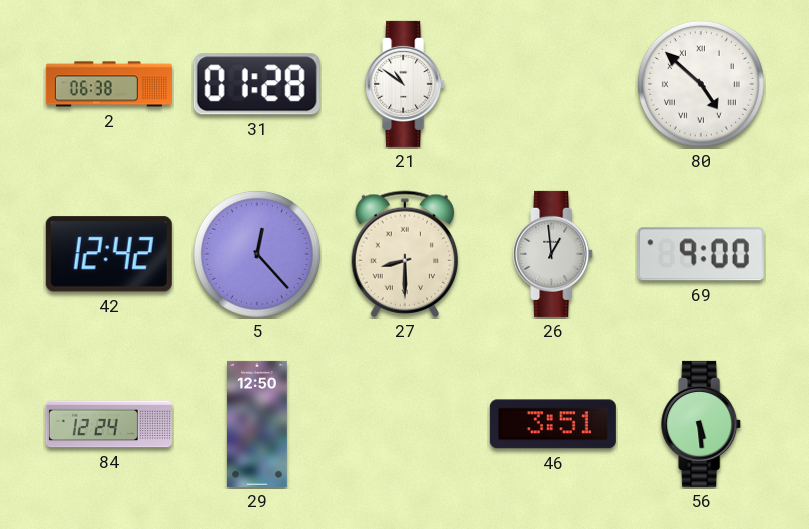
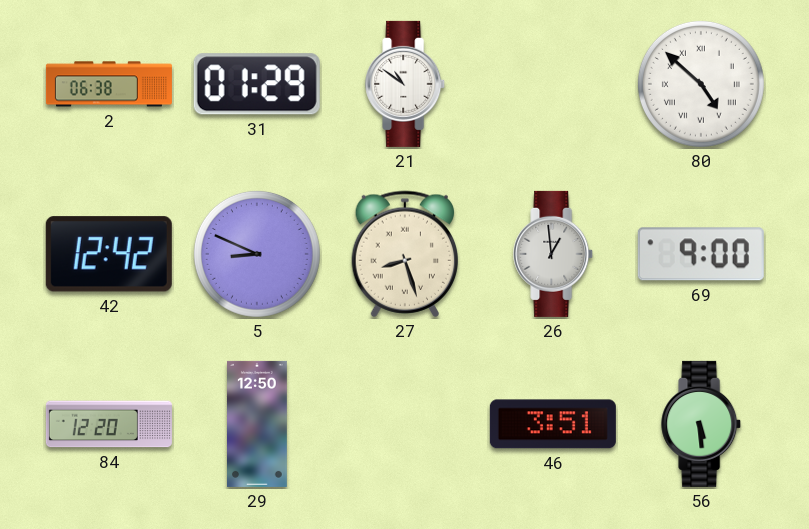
31: 01:28 -> 01:29
5: 12:23 -> 8:49
27: 8:30 -> 8:27
84: 12:24 -> 12:20
